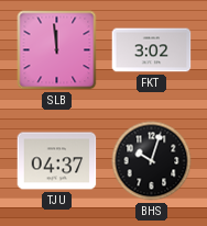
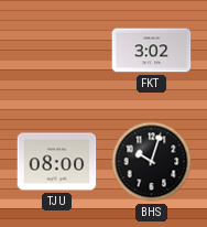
SLB: 11:59 -> none
TJU: 04:37 -> 08:00
